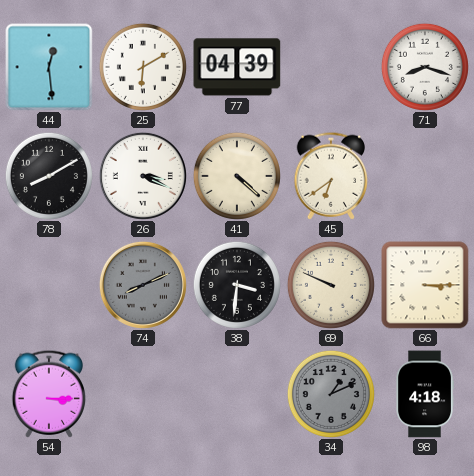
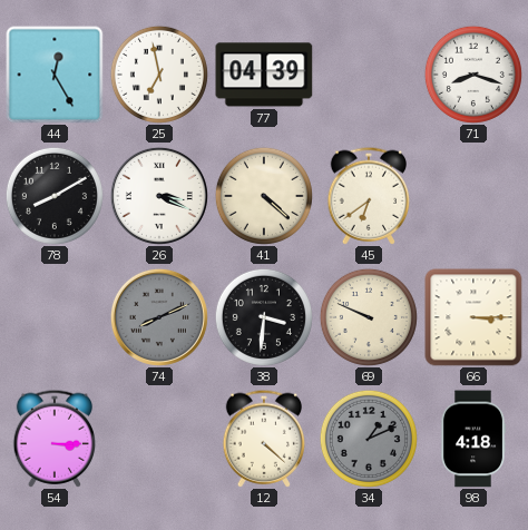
44: 12:29 -> 12:25
25: 6:10 -> 6:58
12: none -> 4:22
